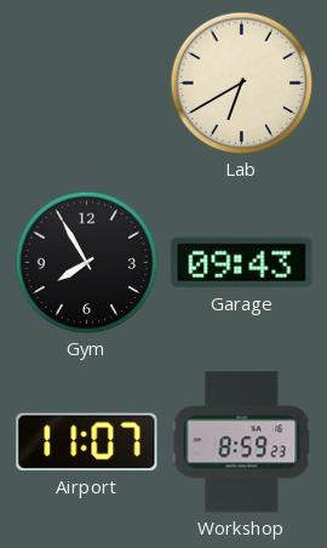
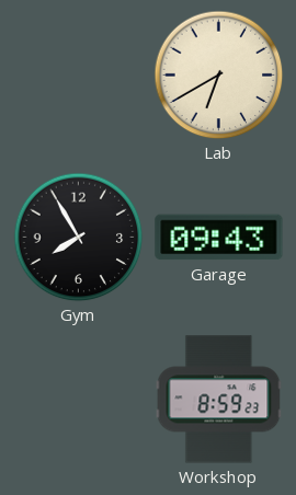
Airport: 11:07 -> none
